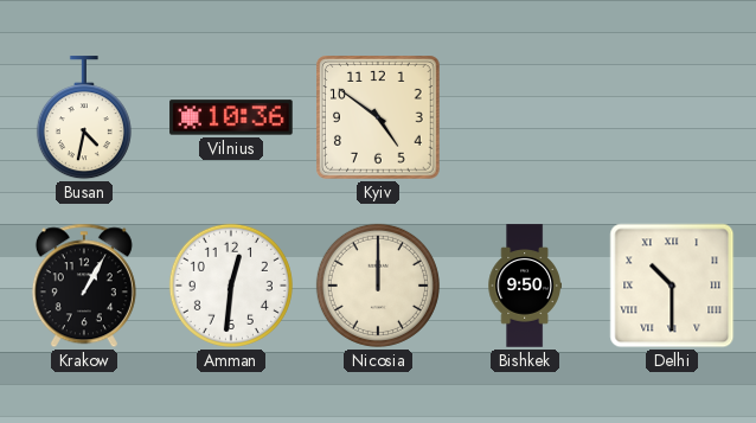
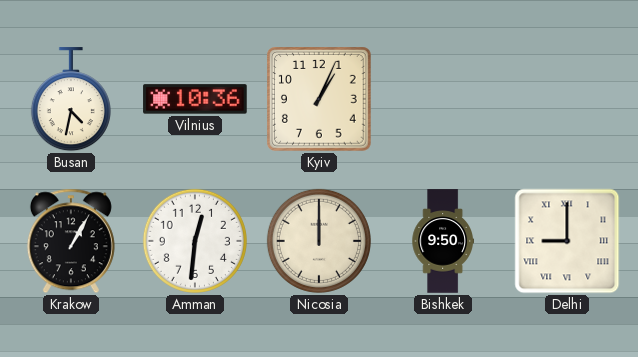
Kyiv: 4:51 -> 1:04
Delhi: 10:30 -> 9:00
